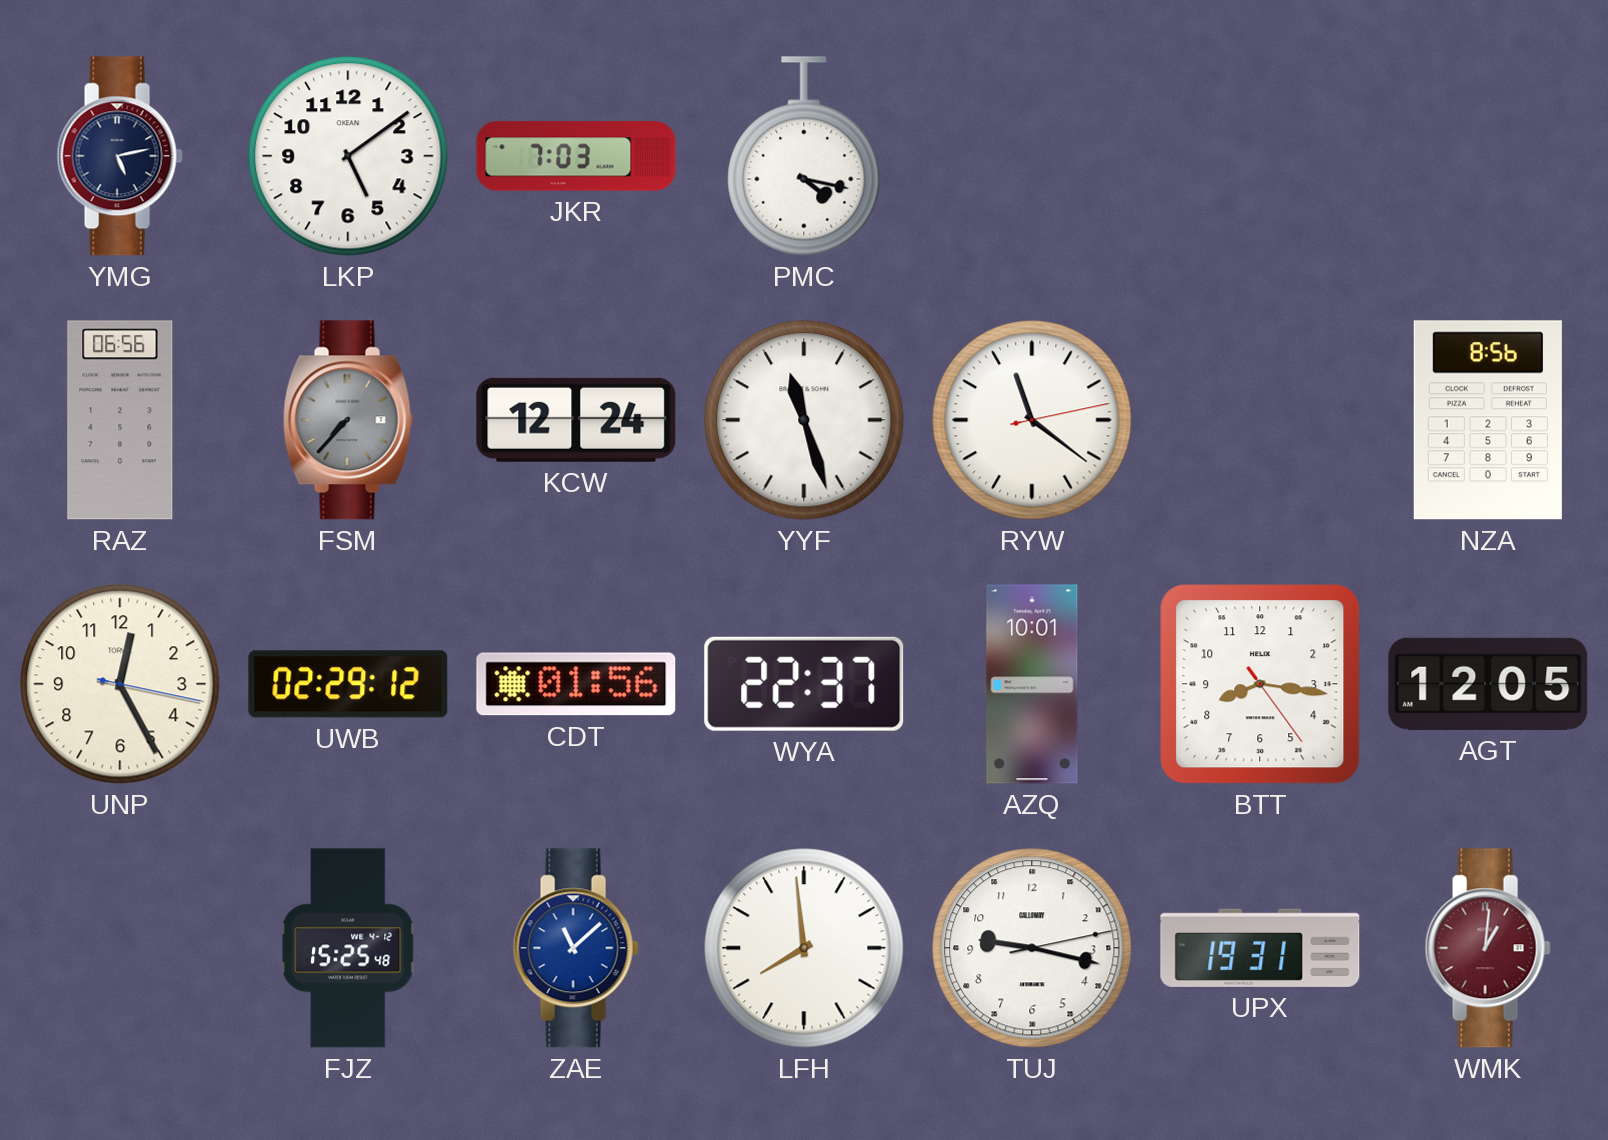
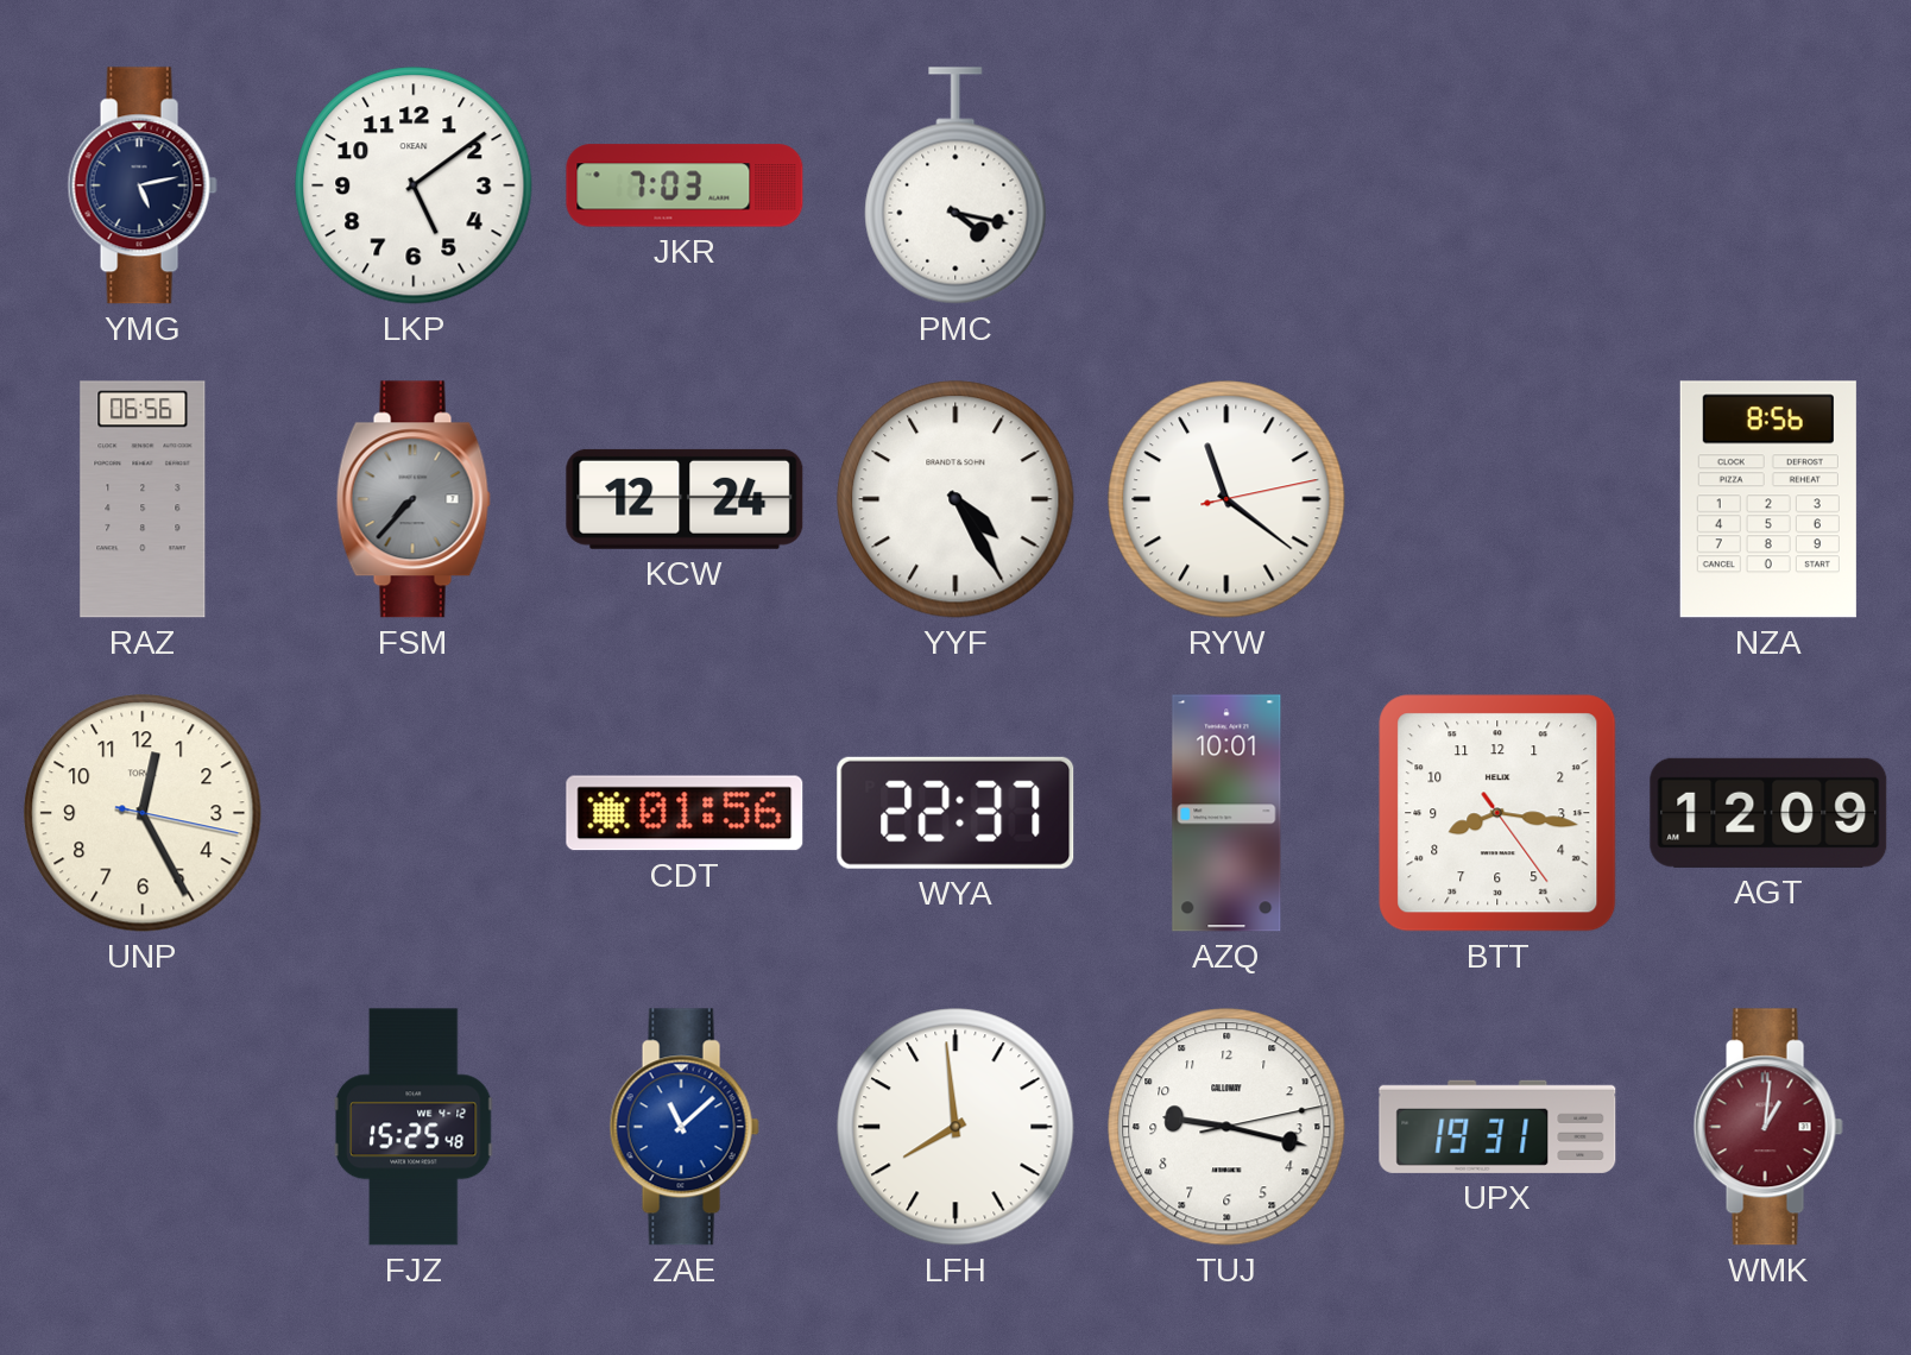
YYF: 11:27 -> 4:25
UWB: 02:29 -> none
AGT: 12:05 -> 12:09
